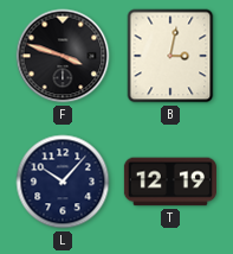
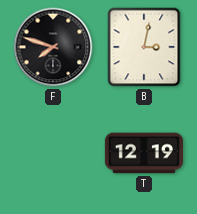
F: 3:48 -> 7:48
L: 10:07 -> none
